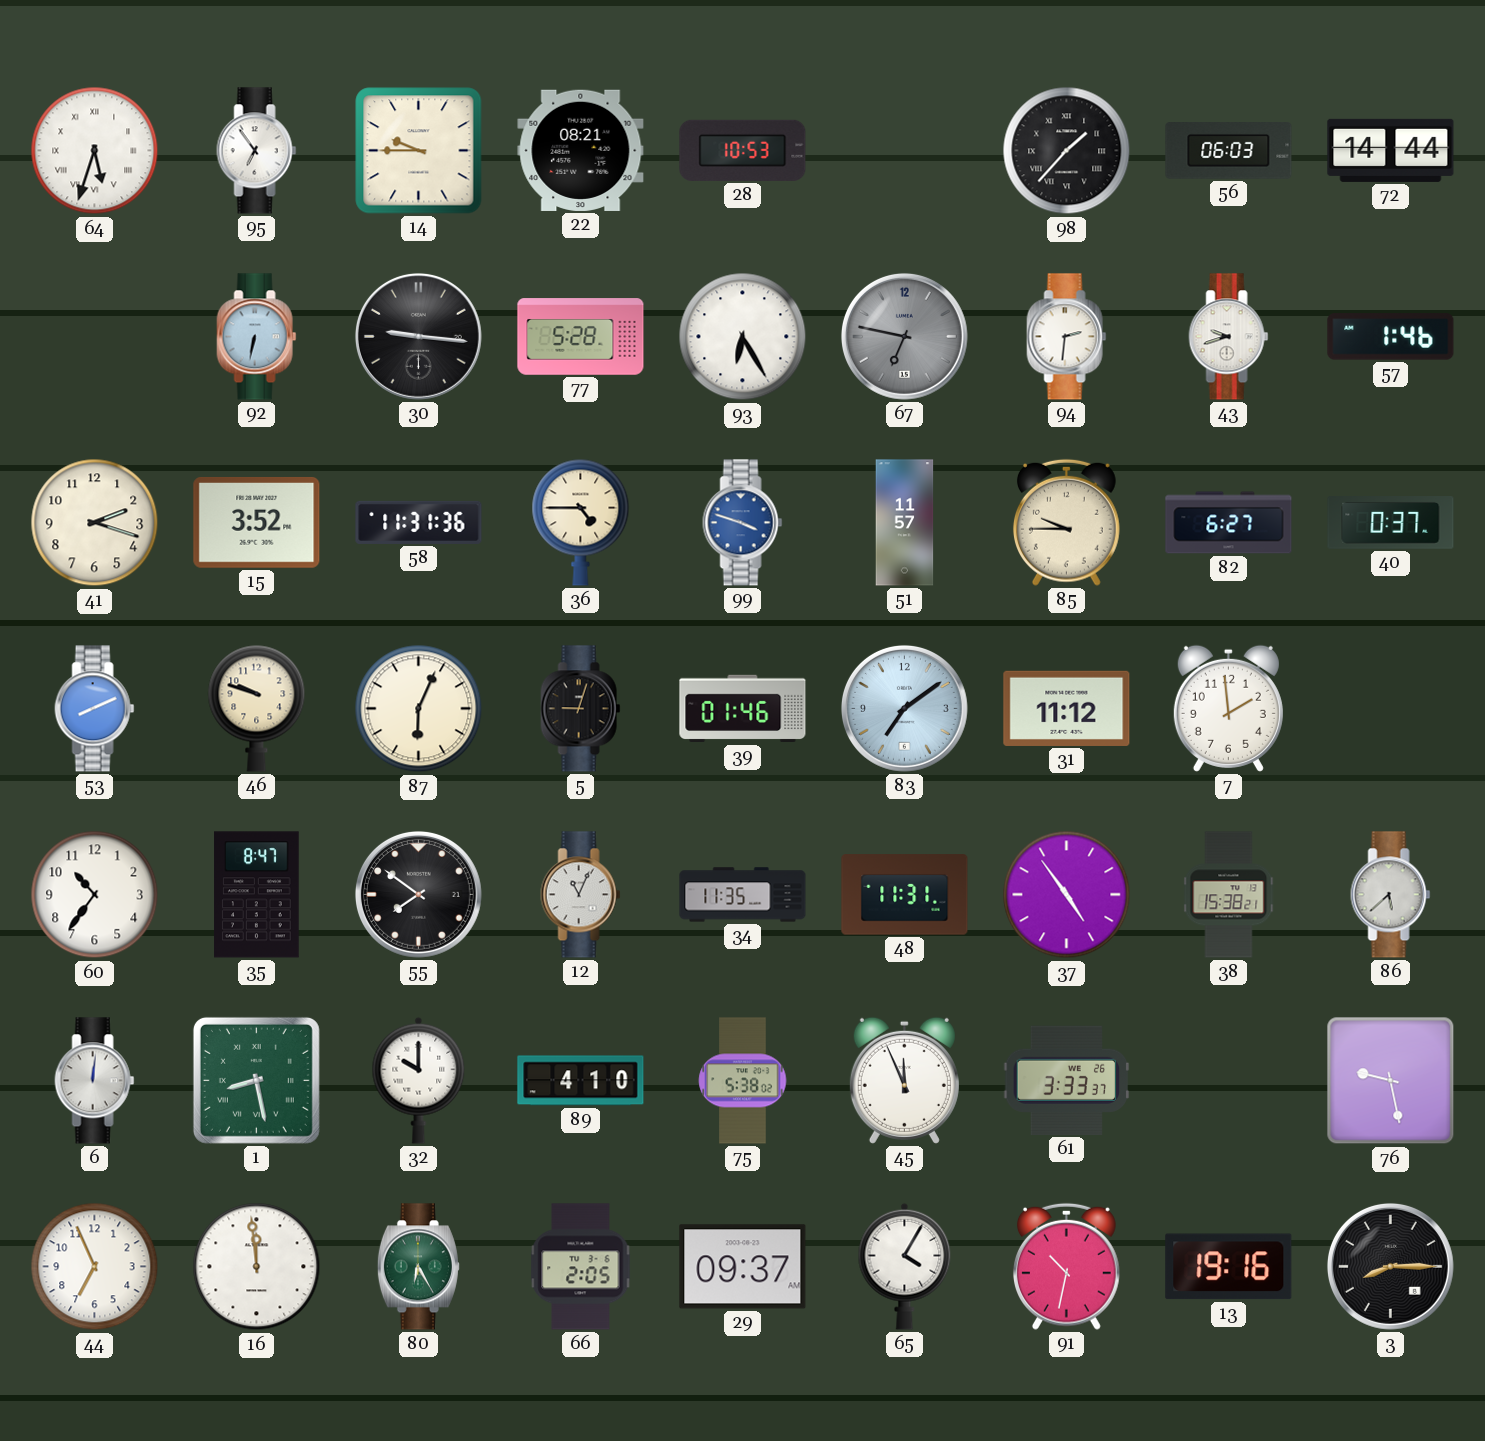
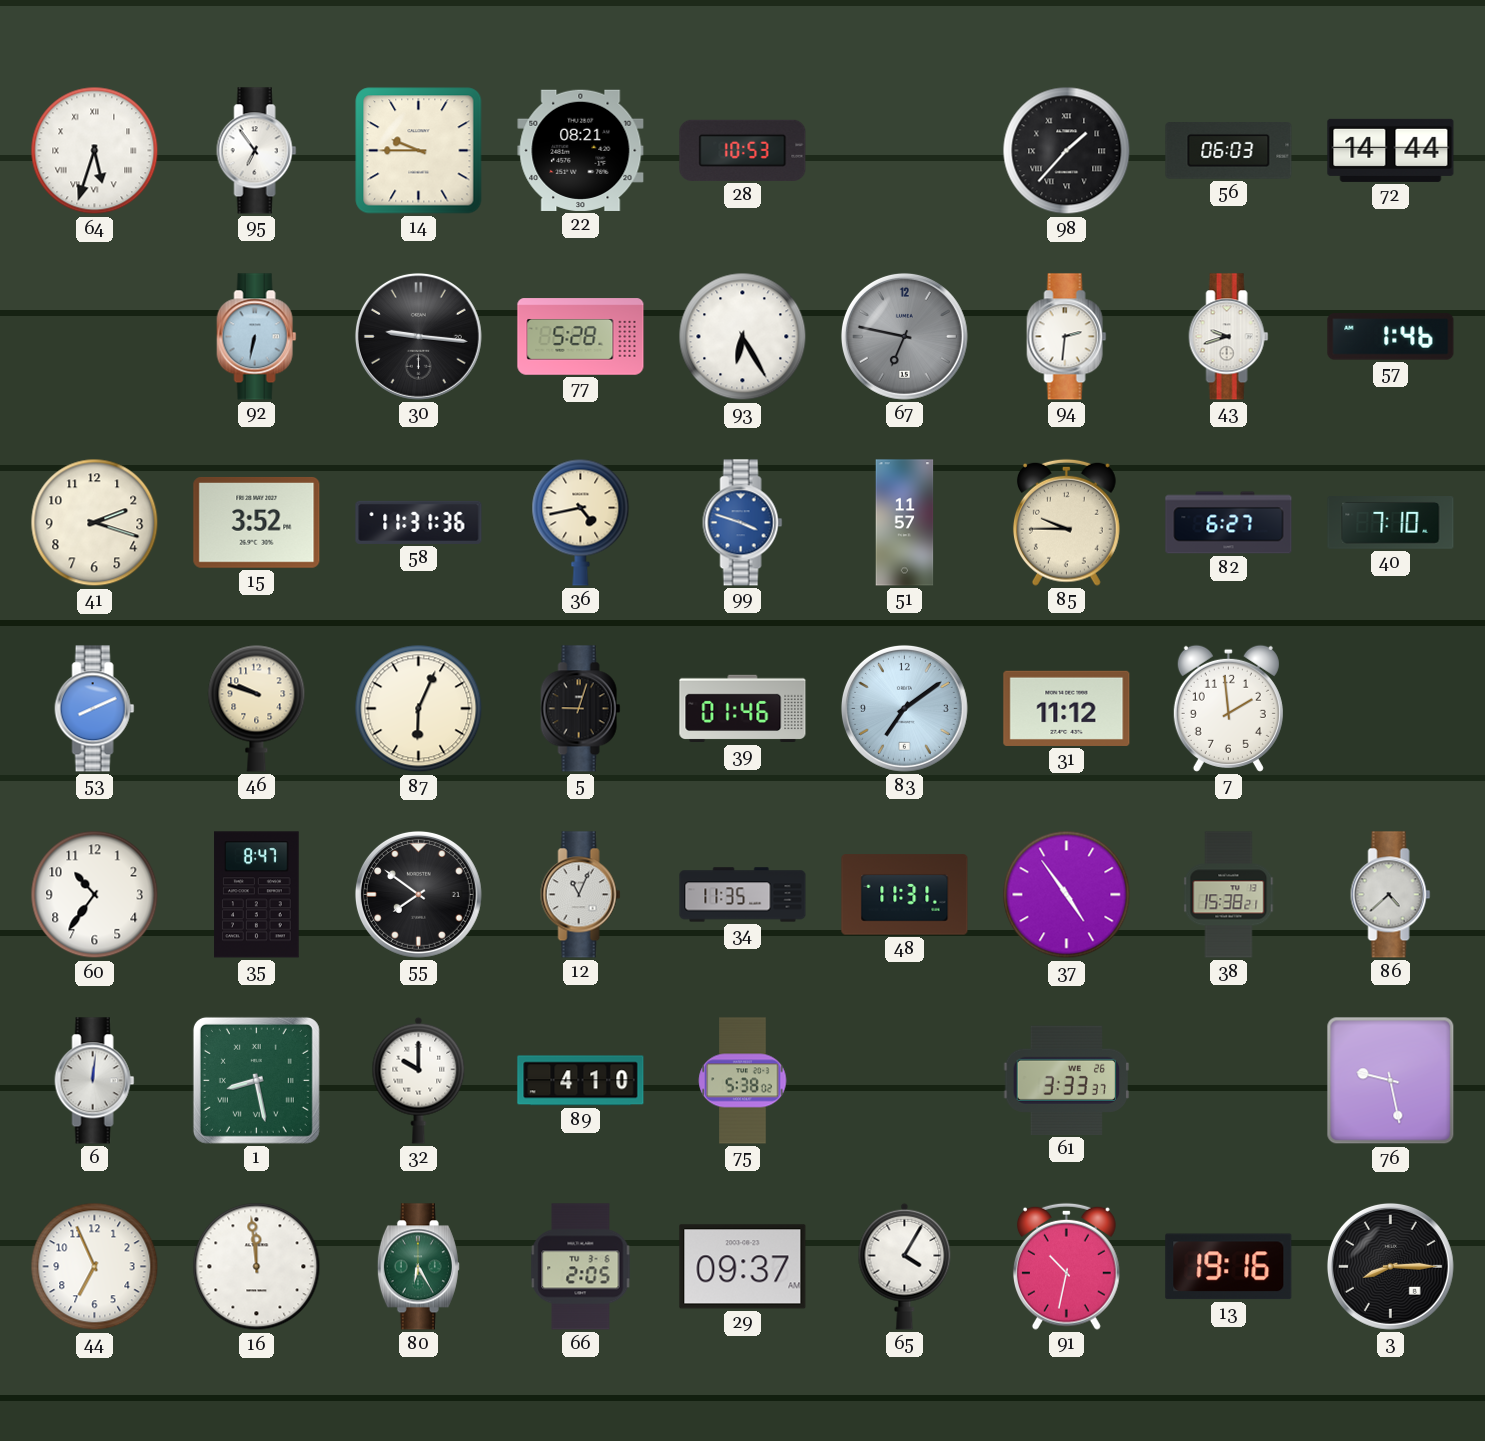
36: 4:45 -> 4:43
40: 0:37 -> 7:10
86: 5:38 -> 4:38
45: 11:56 -> none
